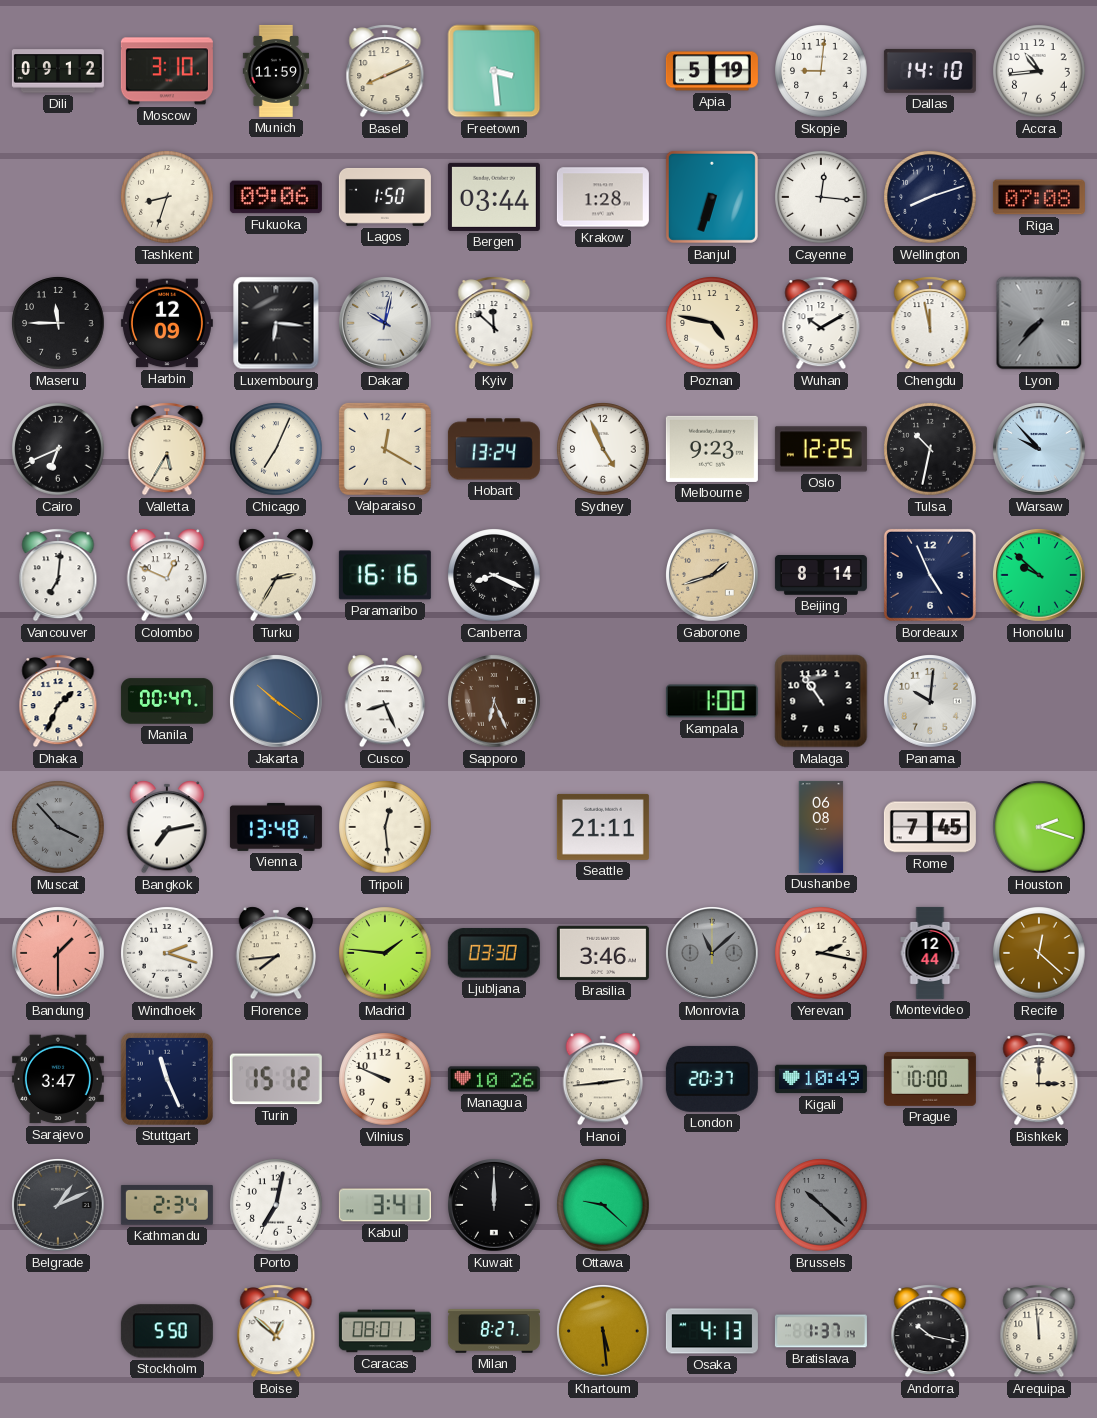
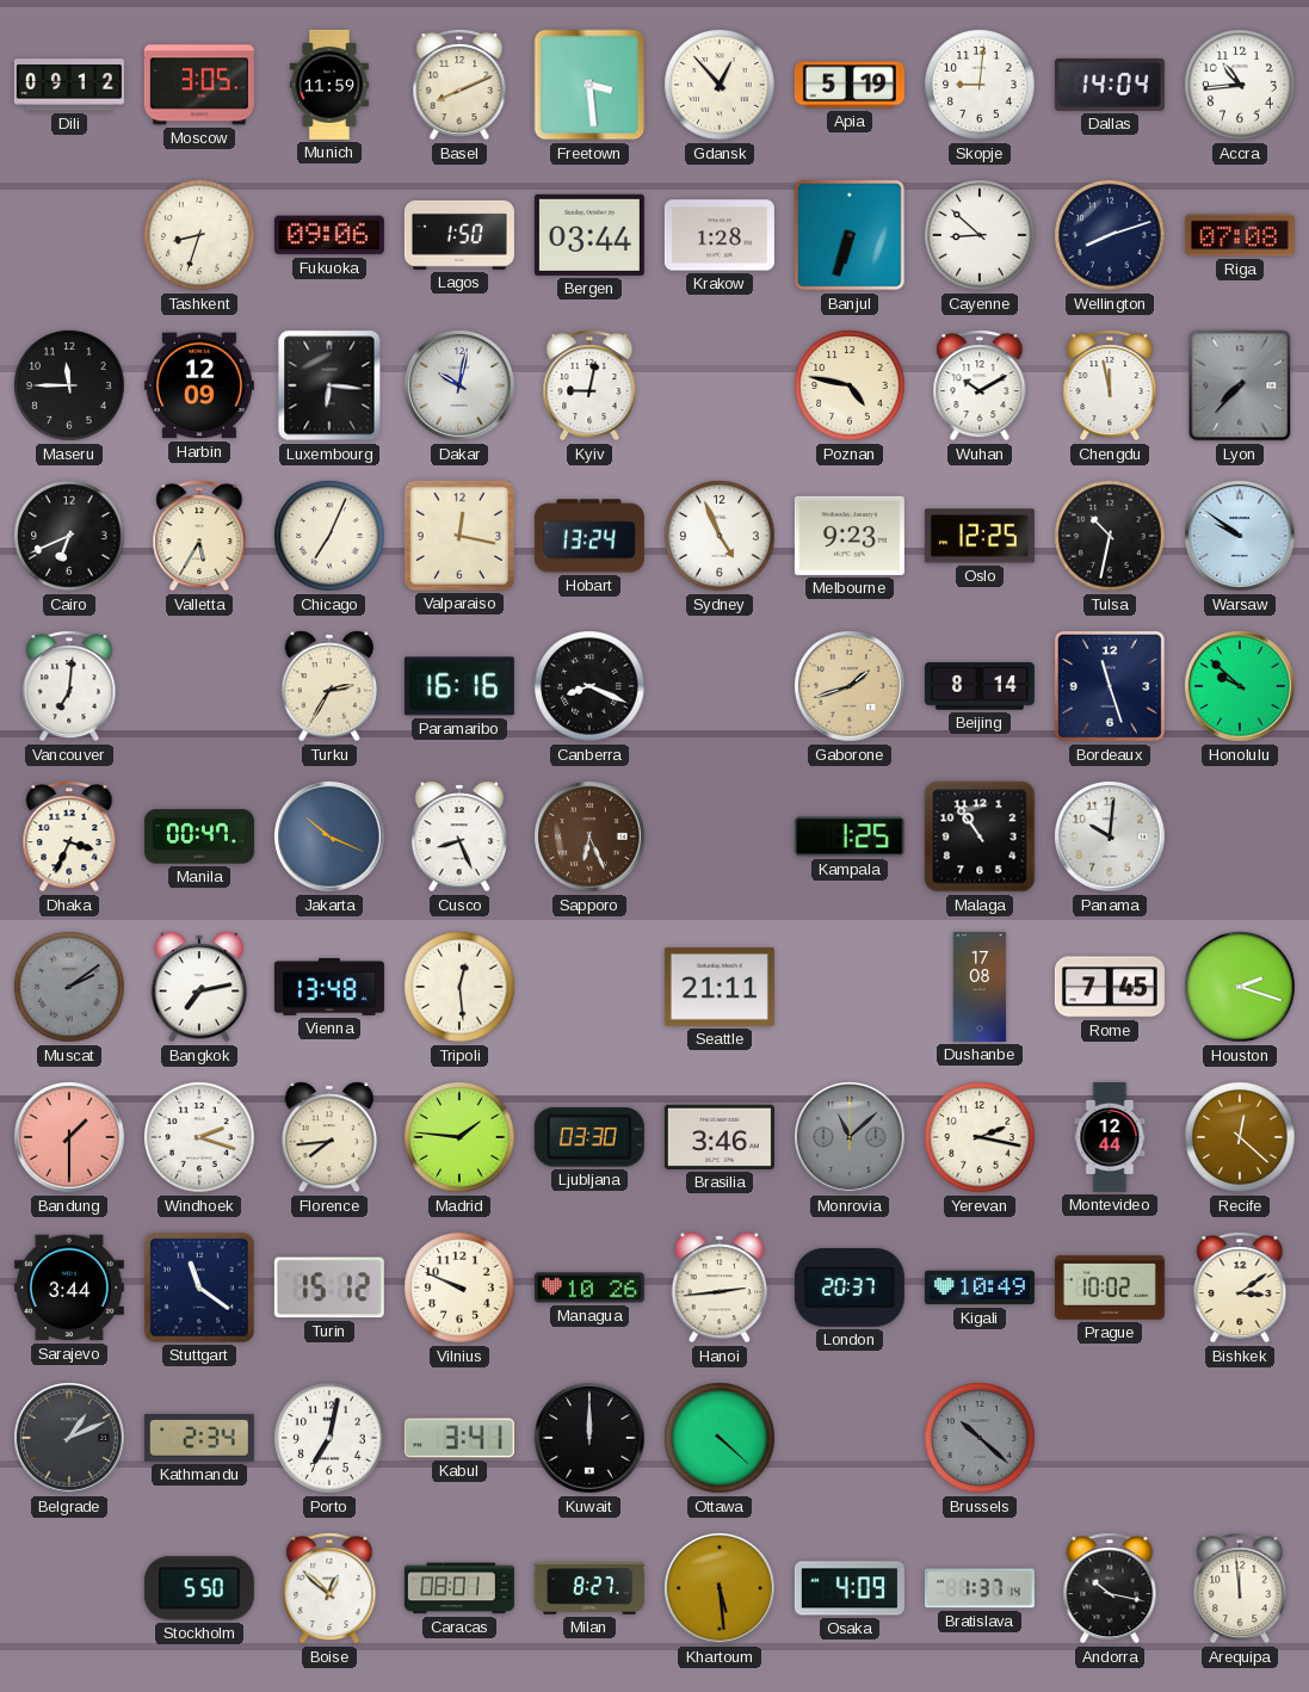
Moscow: 3:10 -> 3:05
Gdansk: none -> 12:53
Dallas: 14:10 -> 14:04
Cayenne: 12:16 -> 8:52
Kyiv: 11:52 -> 9:02
Valparaiso: 12:20 -> 12:17
Warsaw: 9:53 -> 9:51
Colombo: 12:49 -> none
Bordeaux: 4:56 -> 11:27
Dhaka: 1:34 -> 3:34
Jakarta: 10:21 -> 10:19
Kampala: 1:00 -> 1:25
Muscat: 3:53 -> 2:09
Dushanbe: 06:08 -> 17:08
Sarajevo: 3:47 -> 3:44
Stuttgart: 11:26 -> 11:21
Prague: 10:00 -> 10:02
Bishkek: 3:00 -> 3:09
Ottawa: 9:22 -> 4:22
Osaka: 4:13 -> 4:09
